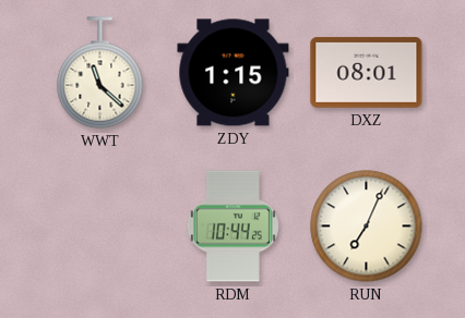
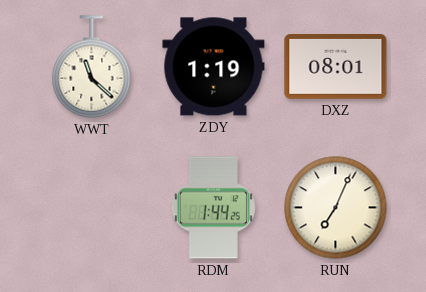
ZDY: 1:15 -> 1:19
RDM: 10:44 -> 1:44
